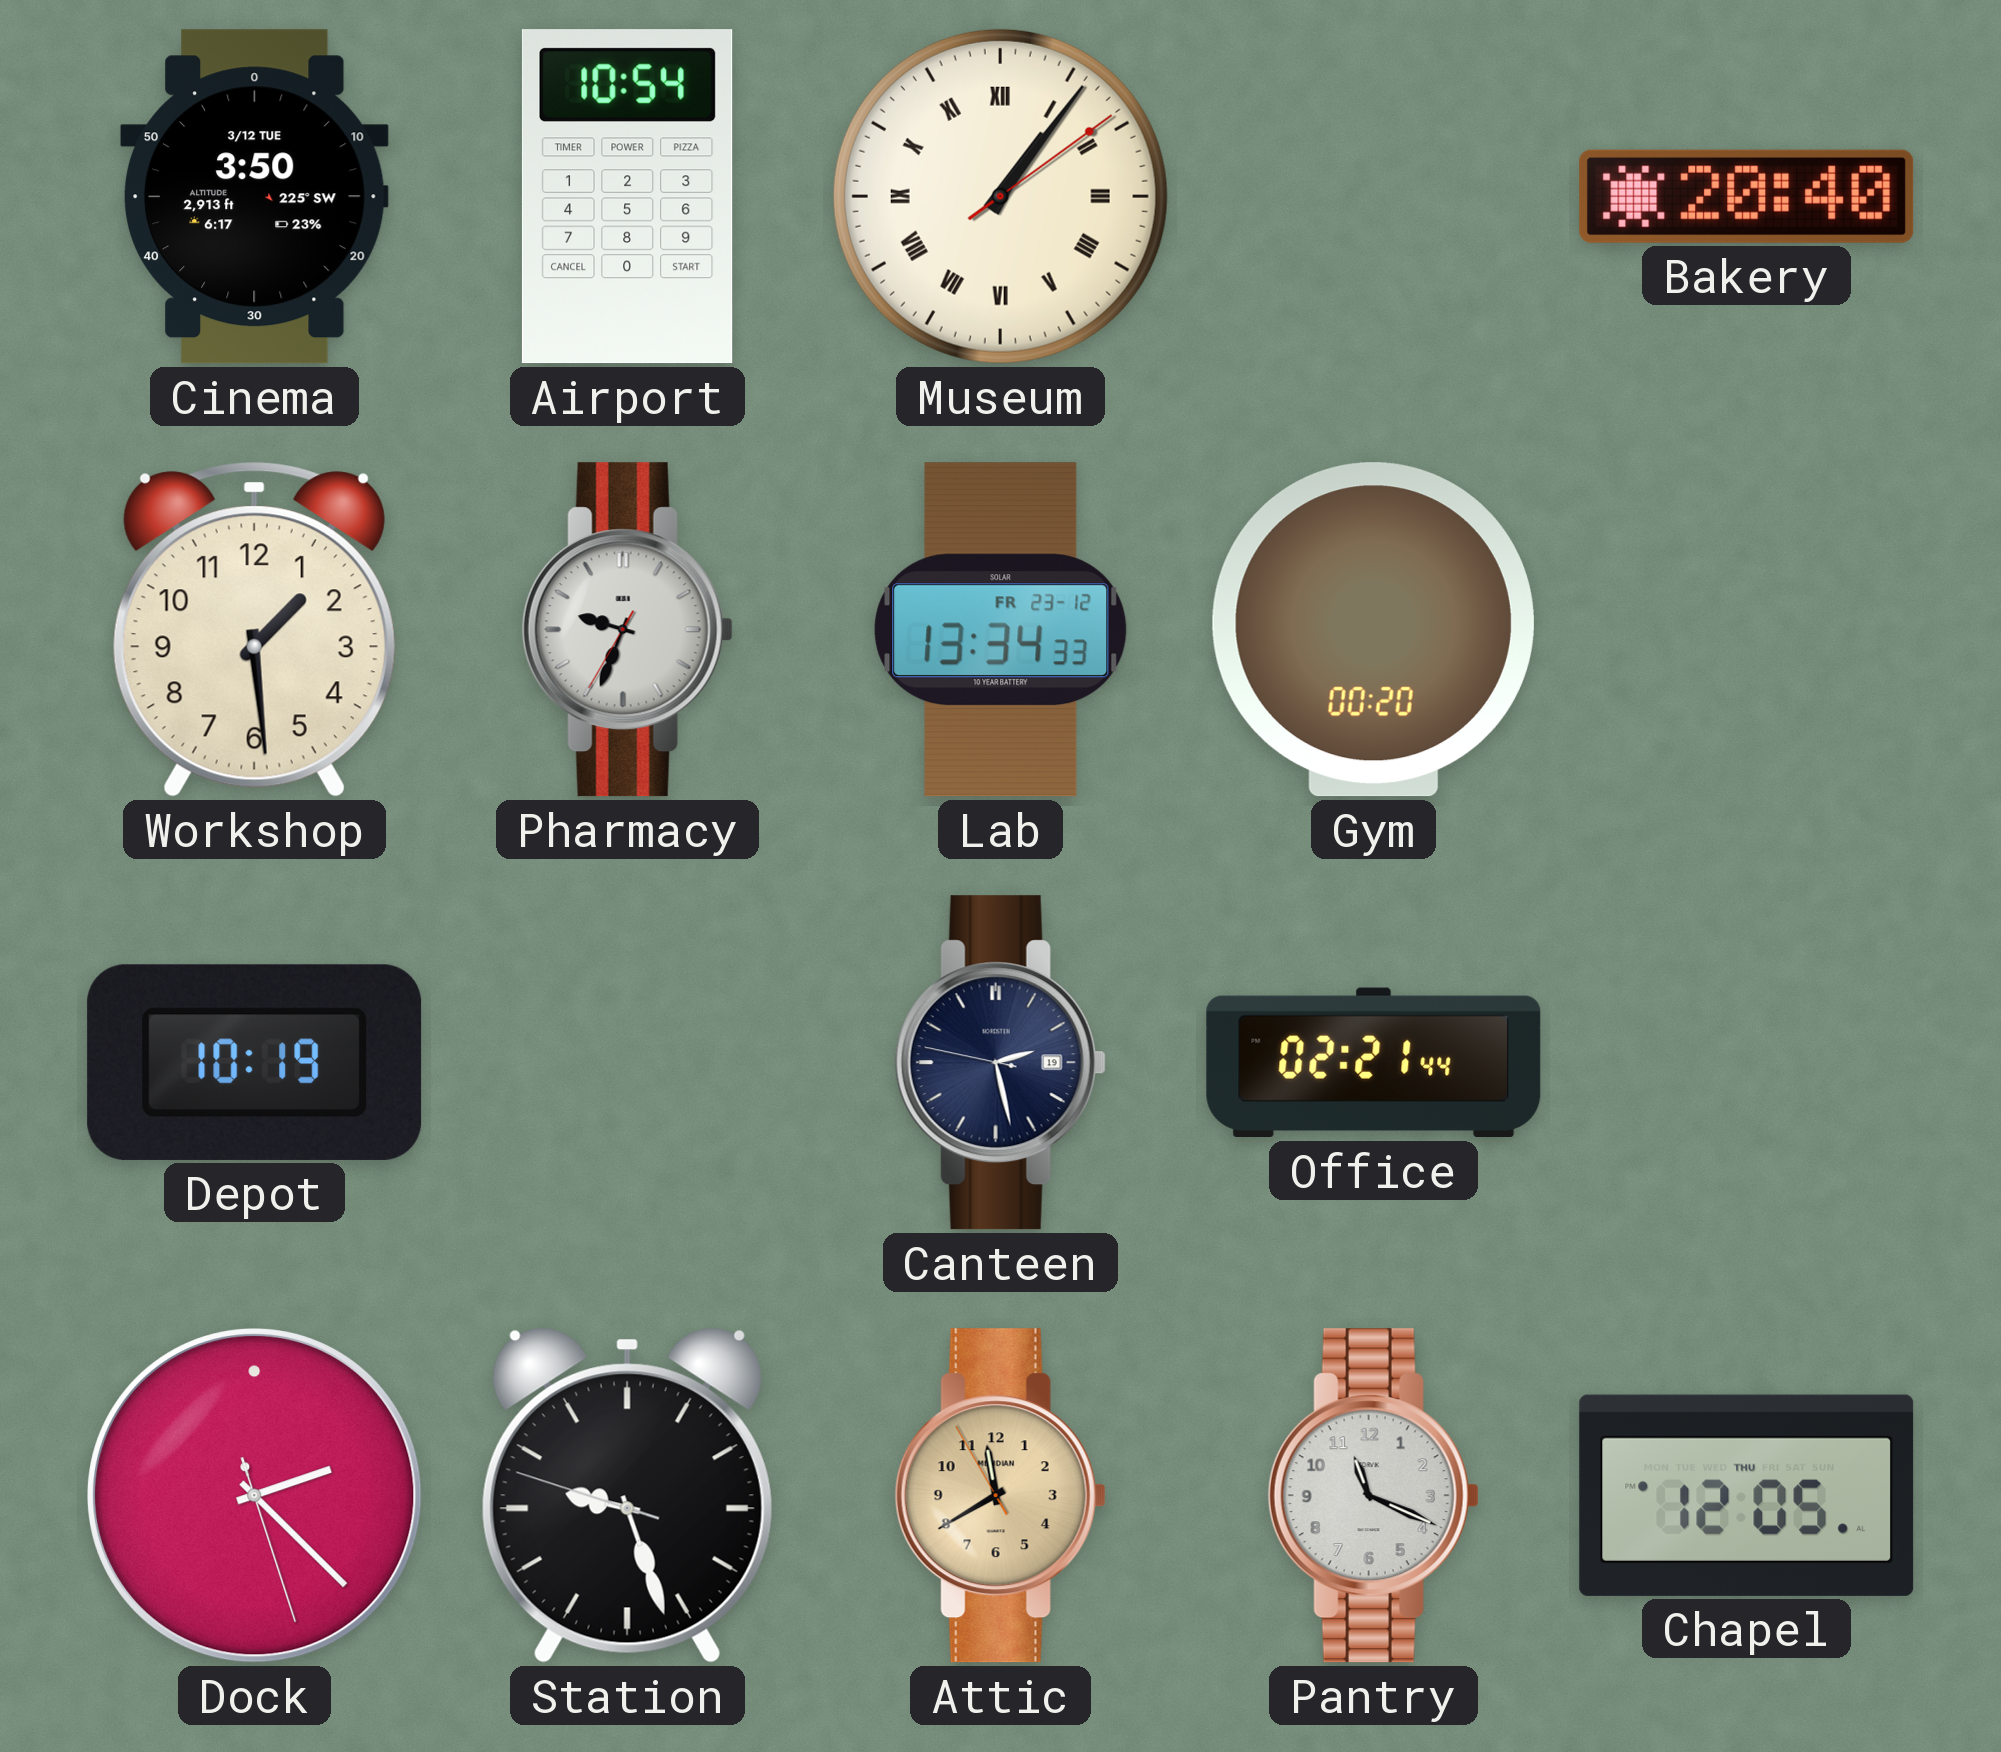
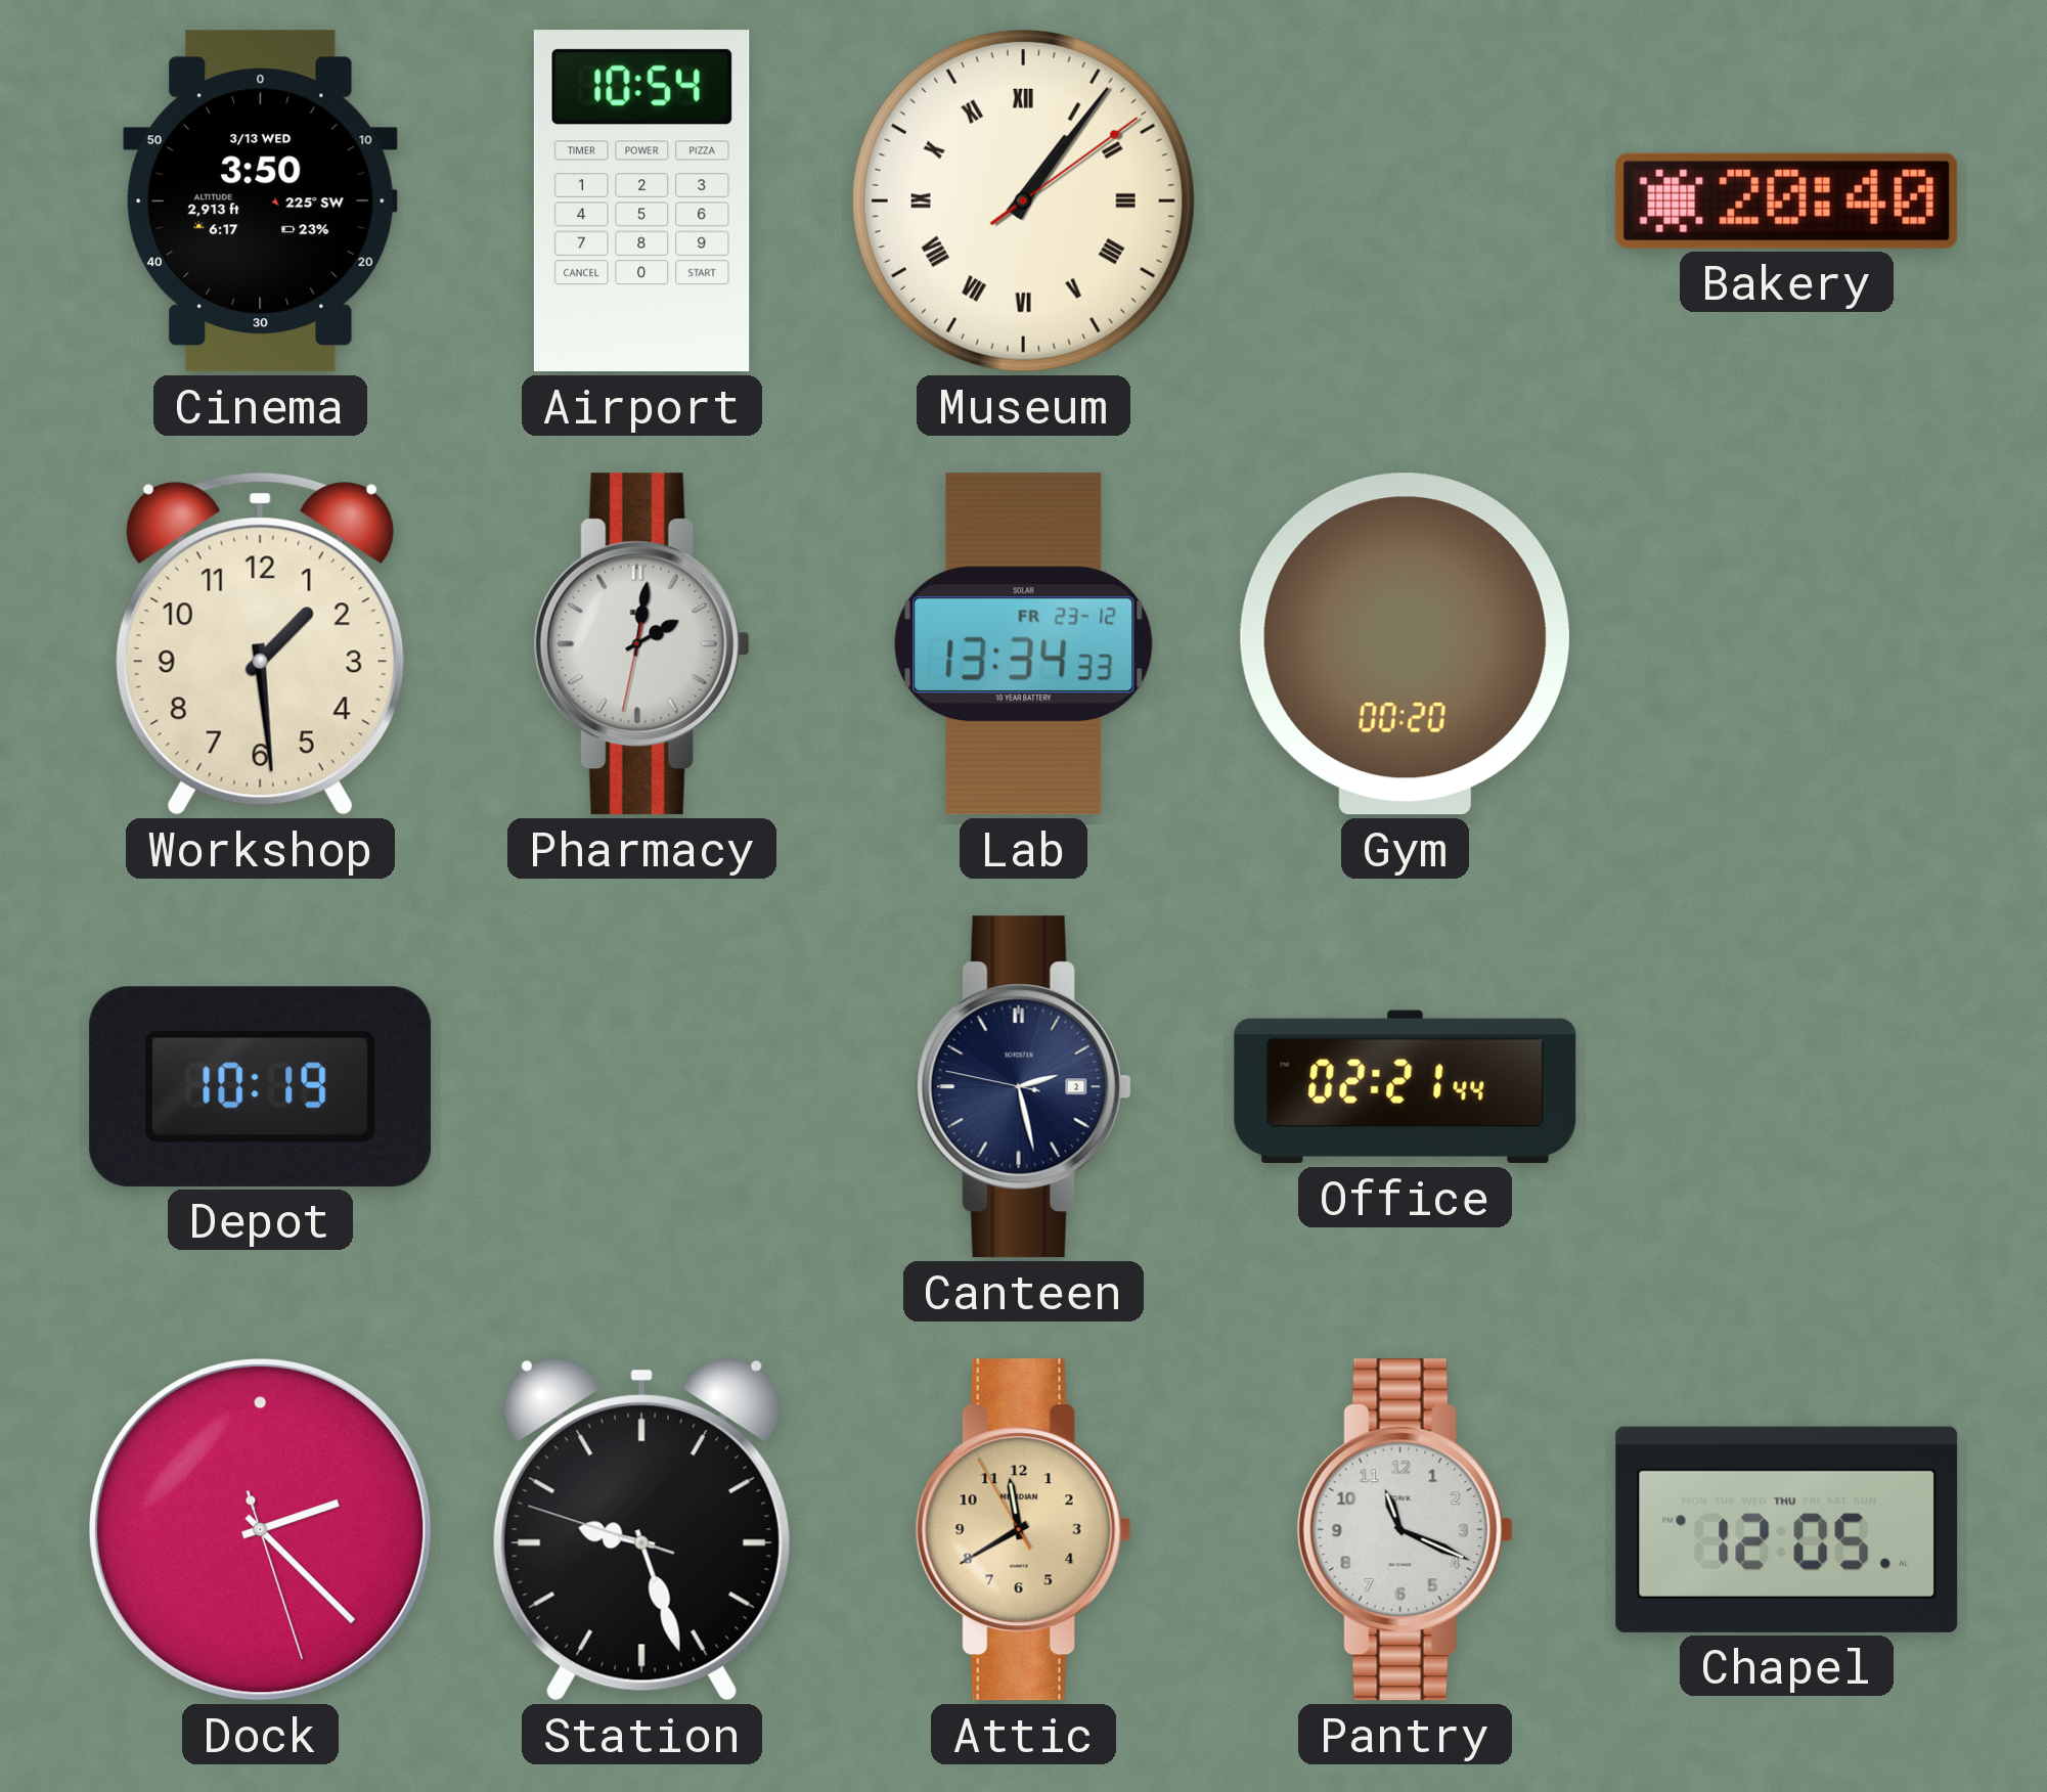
Cinema date: 3/12 TUE -> 3/13 WED
Pharmacy: 9:33 -> 2:01
Canteen date: 19 -> 2
